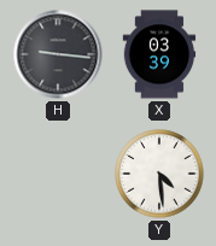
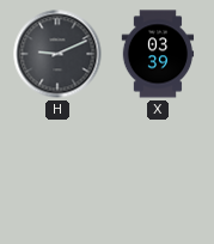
H: 9:16 -> 9:11
Y: 4:29 -> none
